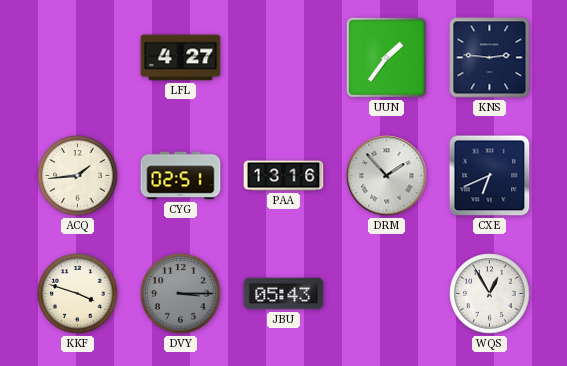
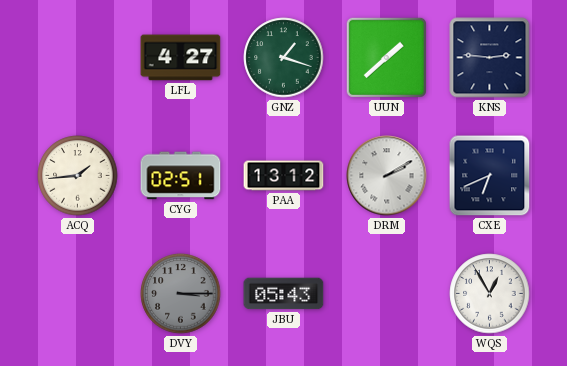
GNZ: none -> 1:18
UUN: 1:36 -> 1:38
PAA: 13:16 -> 13:12
DRM: 1:53 -> 2:10
KKF: 3:48 -> none
